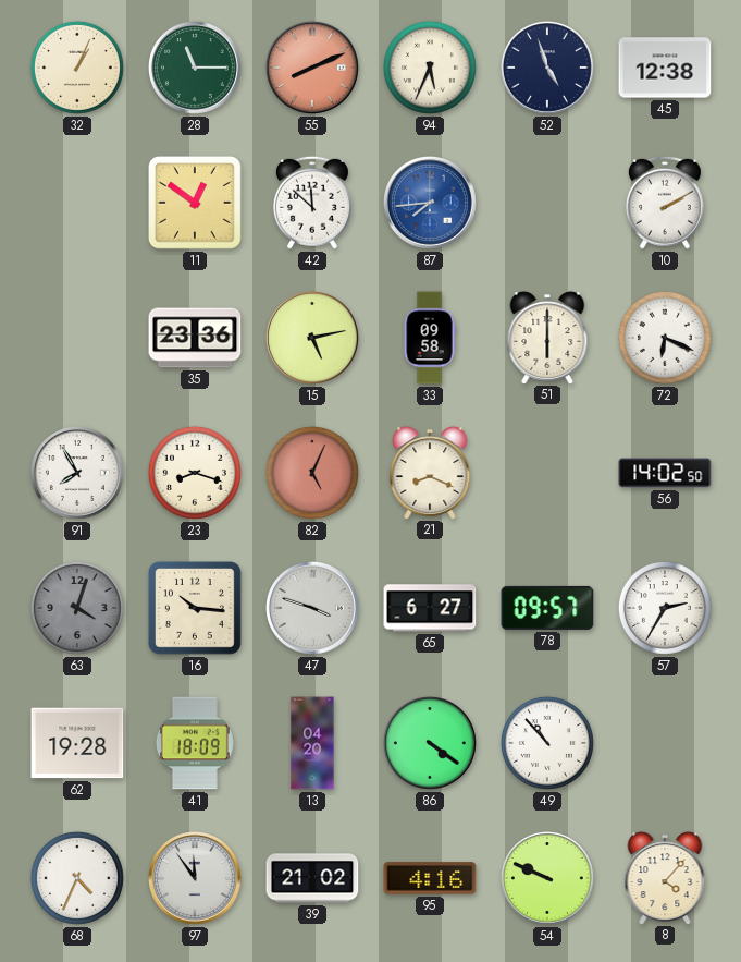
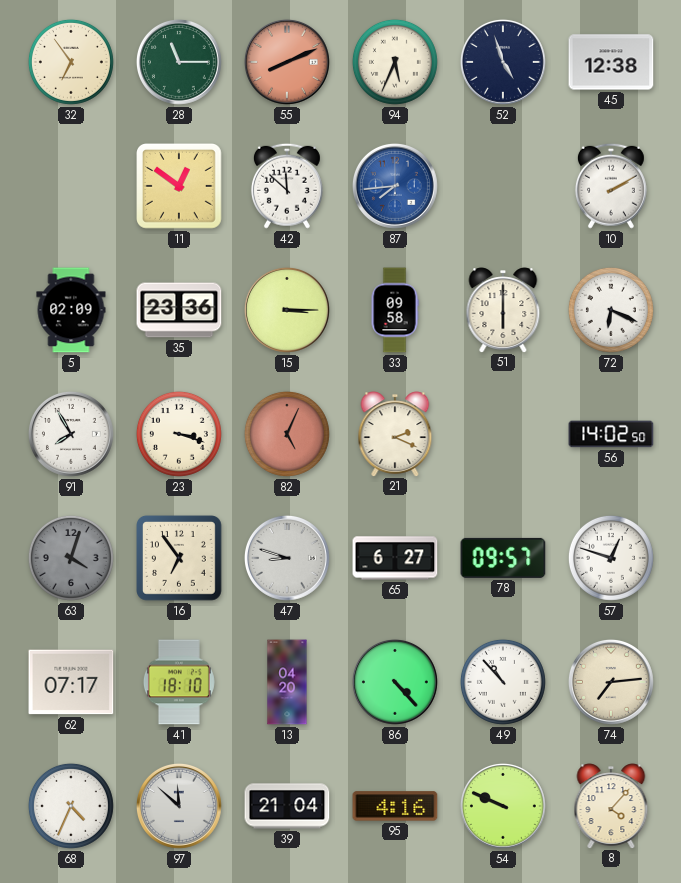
32: 1:04 -> 6:54
5: none -> 02:09
15: 5:13 -> 3:15
23: 8:18 -> 3:18
21: 8:19 -> 2:19
16: 10:16 -> 6:54
47: 3:48 -> 8:48
57: 2:35 -> 12:48
62: 19:28 -> 07:17
41: 18:09 -> 18:10
86: 4:21 -> 4:23
74: none -> 7:14
97: 11:54 -> 11:52
39: 21:02 -> 21:04
